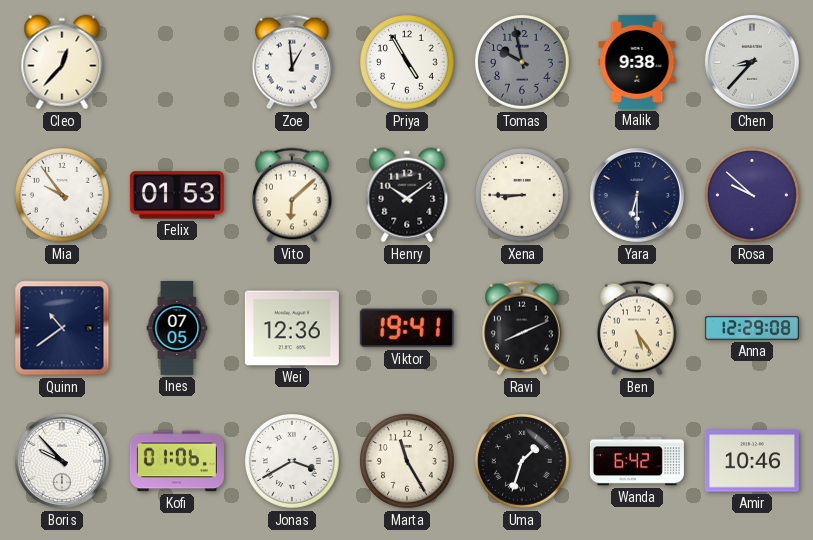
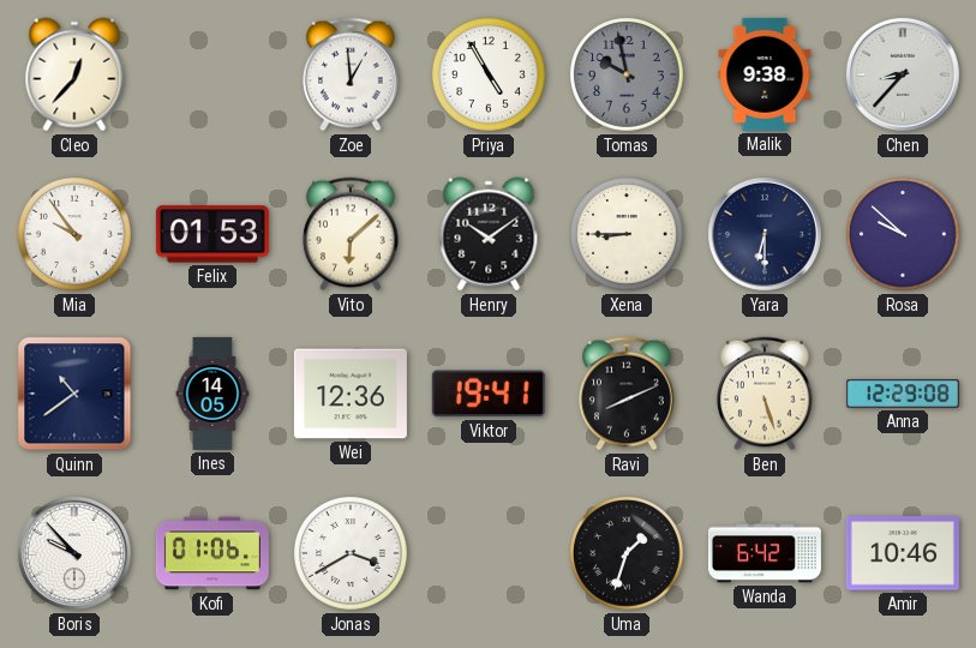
Ines: 07:05 -> 14:05
Ben: 5:24 -> 5:27
Marta: 11:25 -> none
